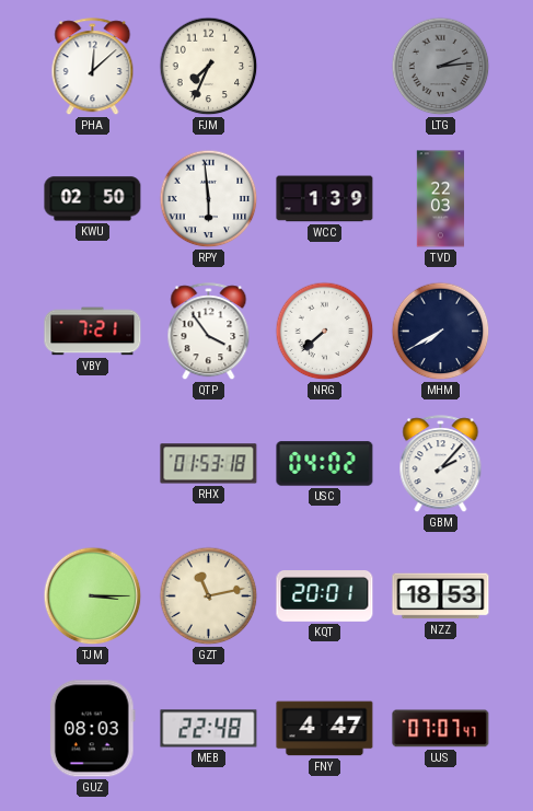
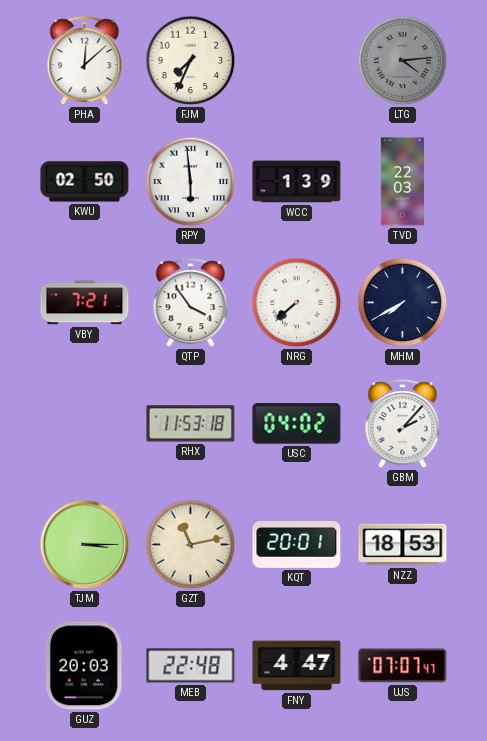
LTG: 2:14 -> 4:14
RHX: 01:53 -> 11:53
GUZ: 08:03 -> 20:03
